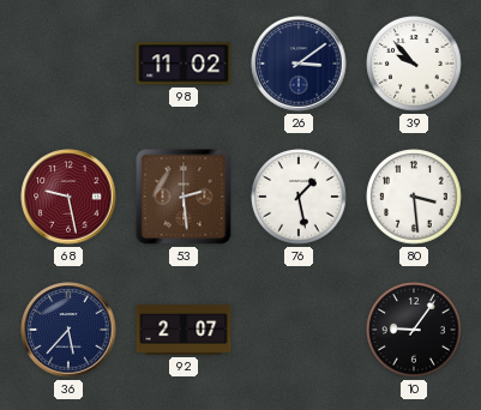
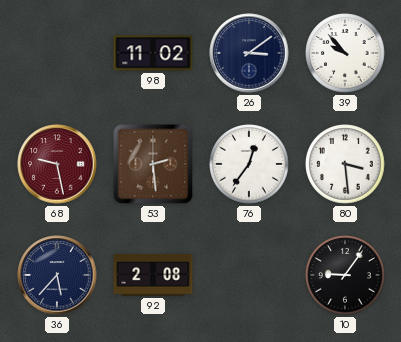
76: 1:28 -> 12:36
92: 2:07 -> 2:08
